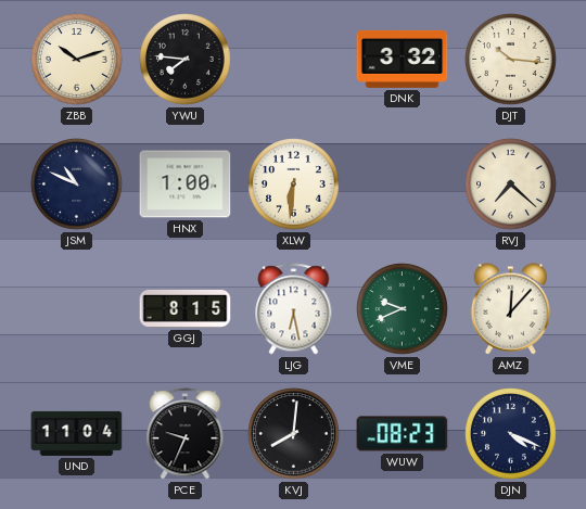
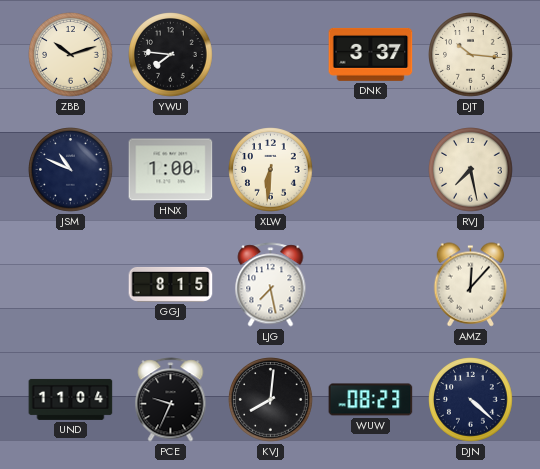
DNK: 3:32 -> 3:37
RVJ: 7:22 -> 7:28
LJG: 6:28 -> 7:28
VME: 9:41 -> none
DJN: 4:19 -> 4:22
